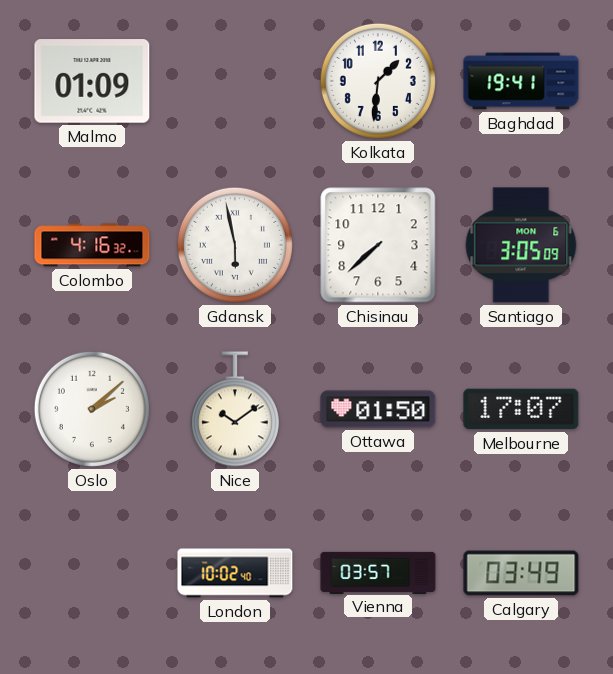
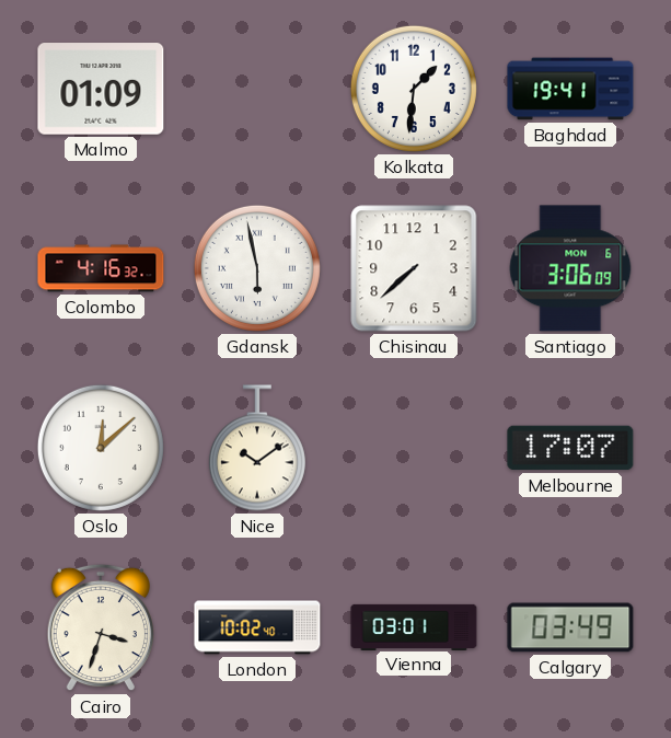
Santiago: 3:05 -> 3:06
Oslo: 2:08 -> 12:08
Ottawa: 01:50 -> none
Cairo: none -> 3:33
Vienna: 03:57 -> 03:01
